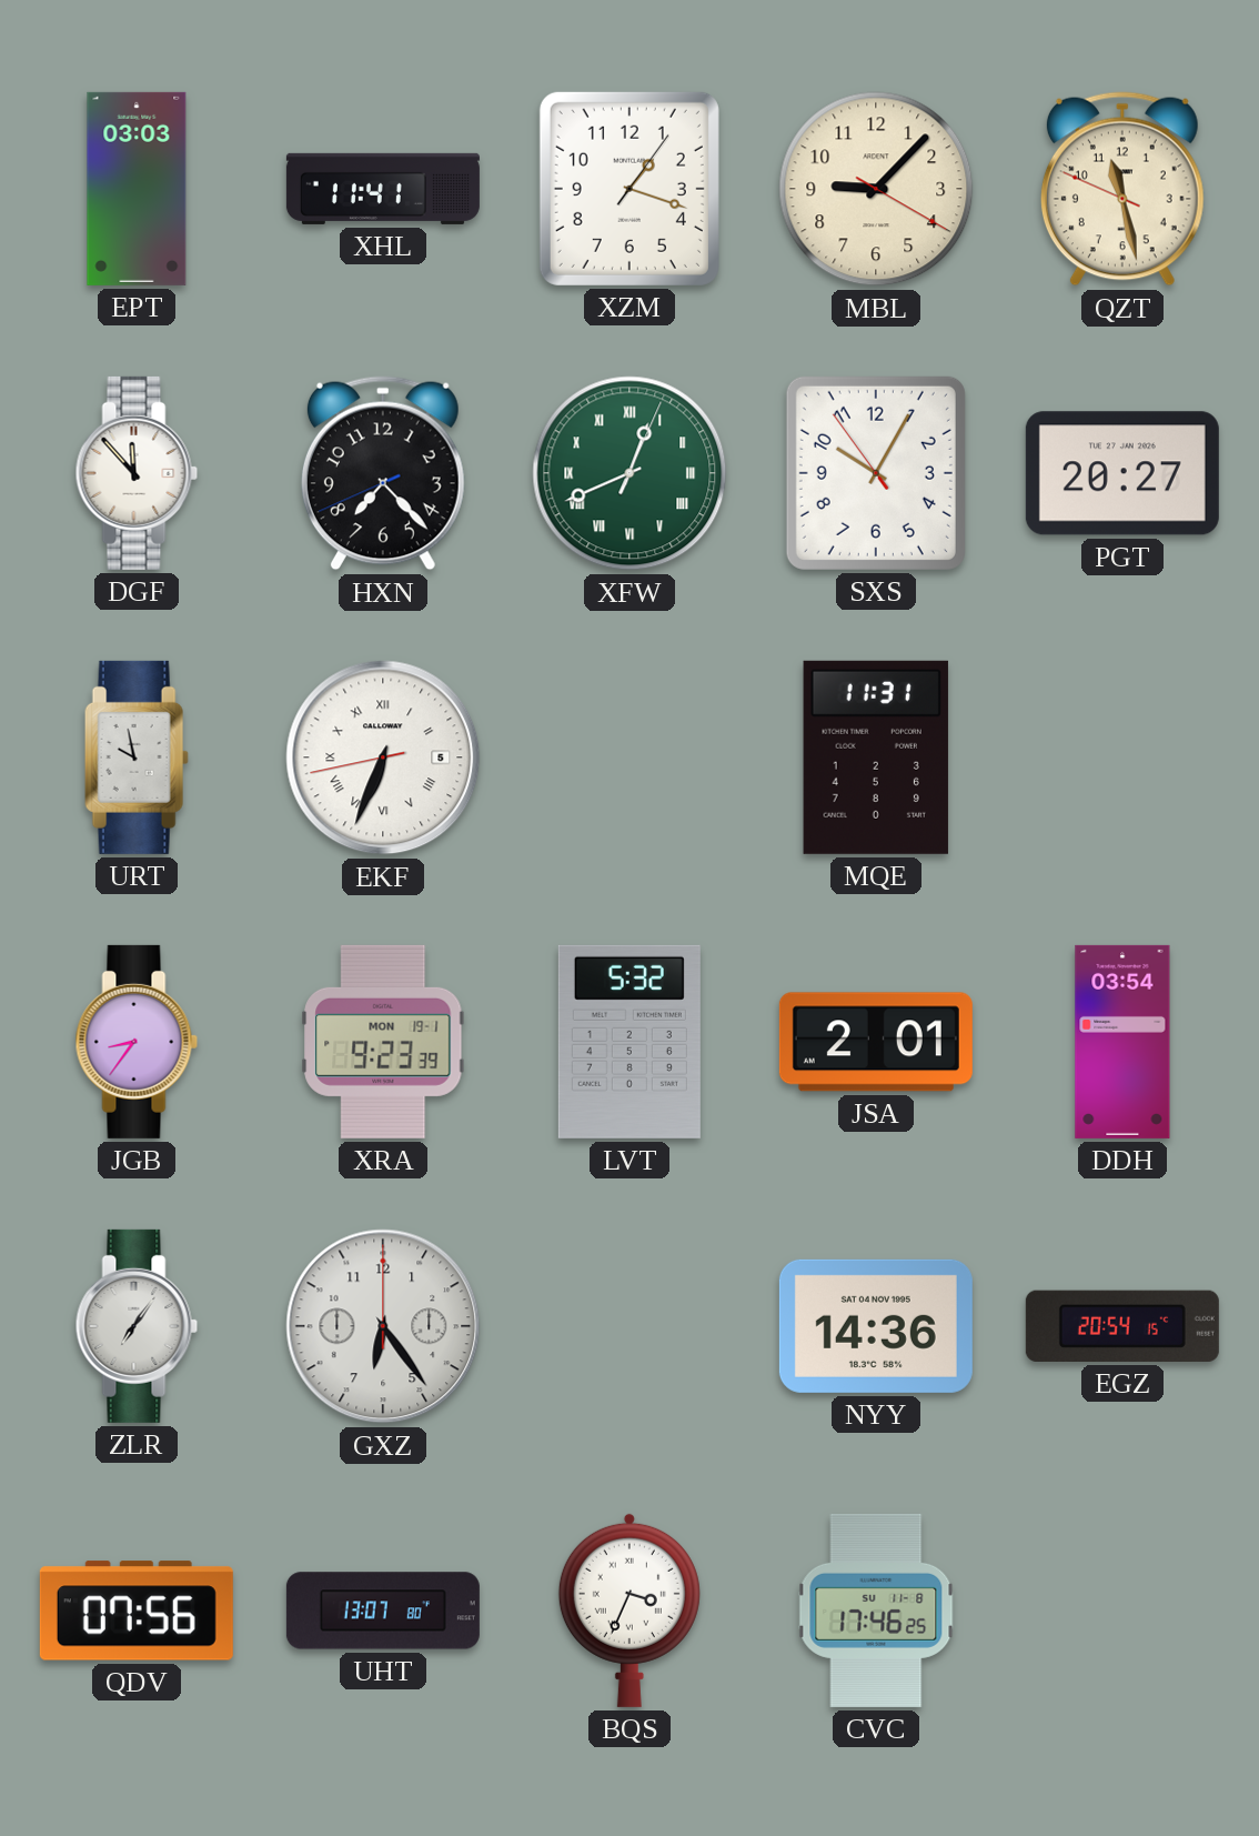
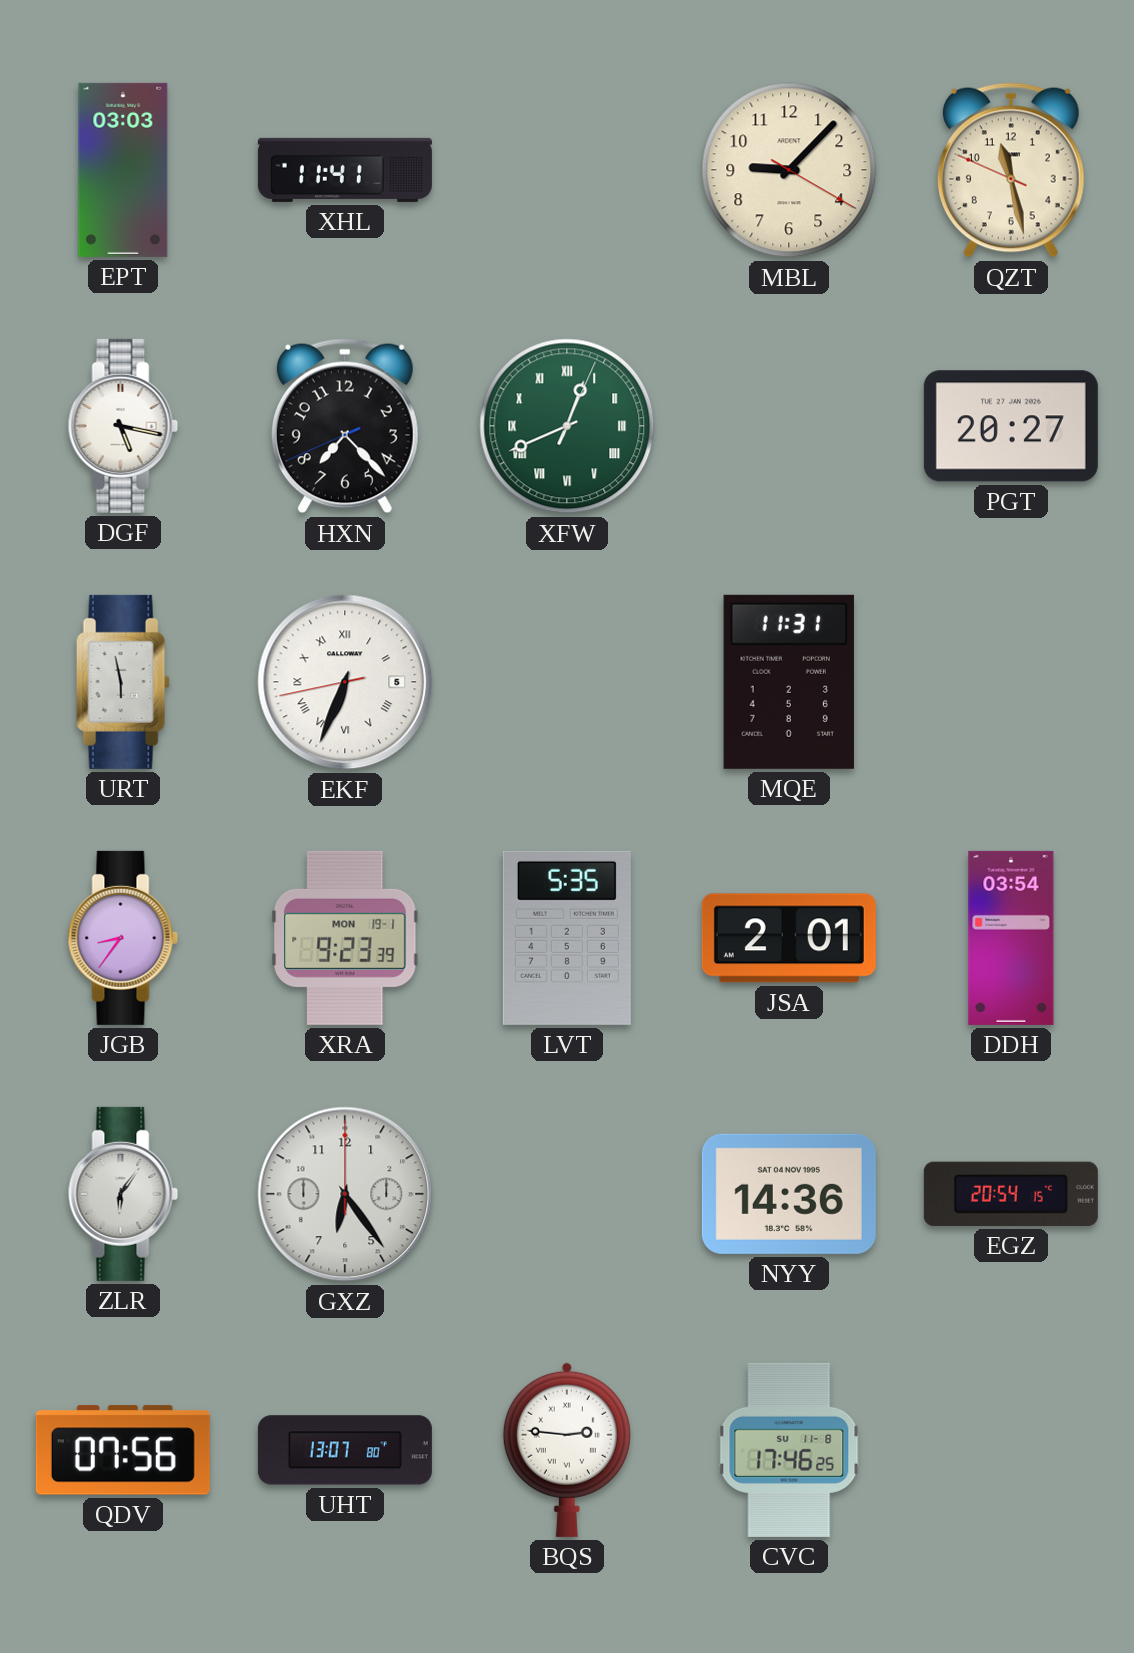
XZM: 1:18 -> none
DGF: 11:53 -> 5:17
SXS: 10:04 -> none
URT: 9:58 -> 5:58
LVT: 5:32 -> 5:35
ZLR: 7:06 -> 6:06
BQS: 3:34 -> 2:46
